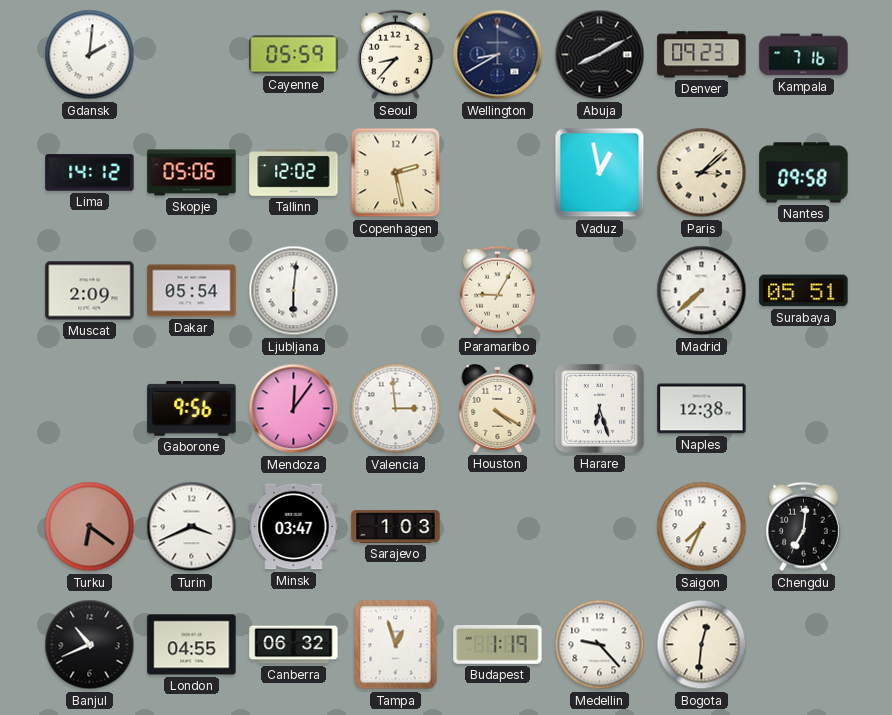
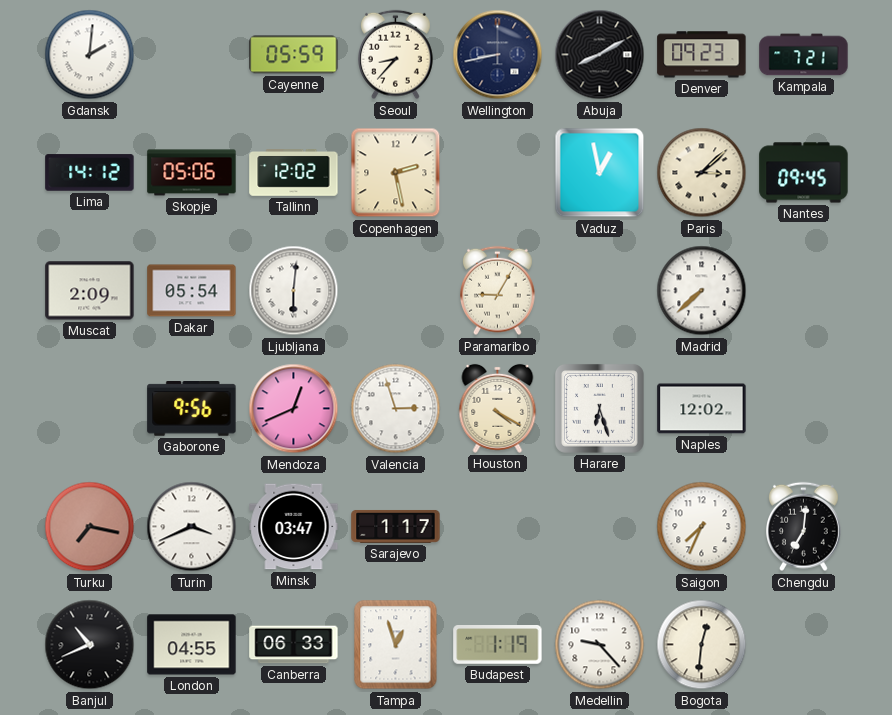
Wellington: 8:40 -> 8:43
Kampala: 7:16 -> 7:21
Nantes: 09:58 -> 09:45
Surabaya: 05:51 -> none
Mendoza: 12:06 -> 12:41
Valencia: 2:59 -> 2:57
Naples: 12:38 -> 12:02
Turku: 6:21 -> 7:17
Sarajevo: 1:03 -> 1:17
Canberra: 06:32 -> 06:33
